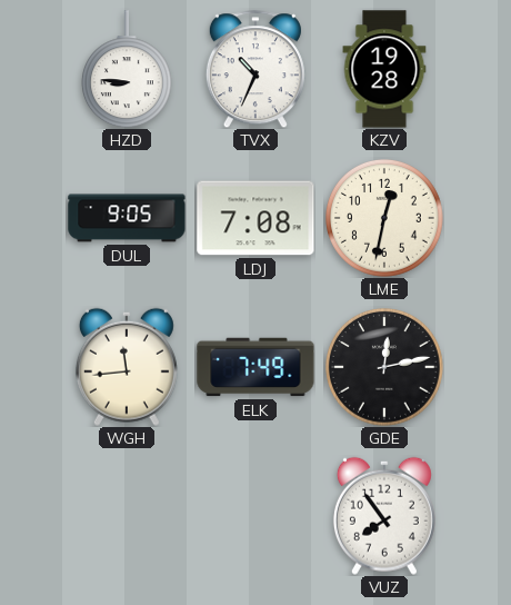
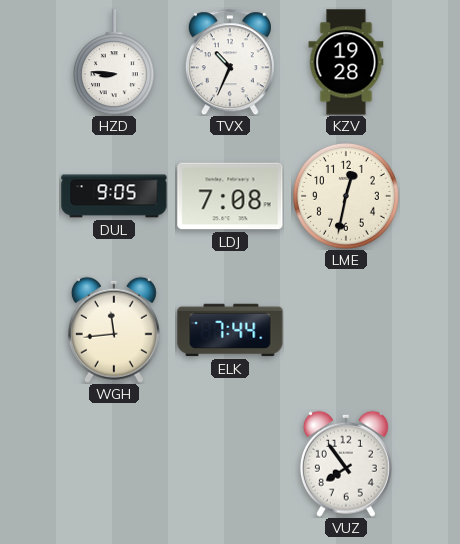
ELK: 7:49 -> 7:44
GDE: 12:13 -> none
